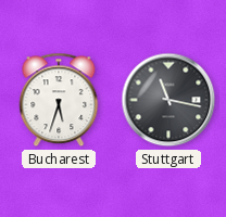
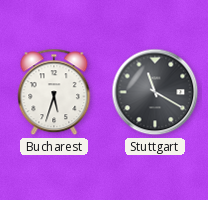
Stuttgart: 11:17 -> 11:20
